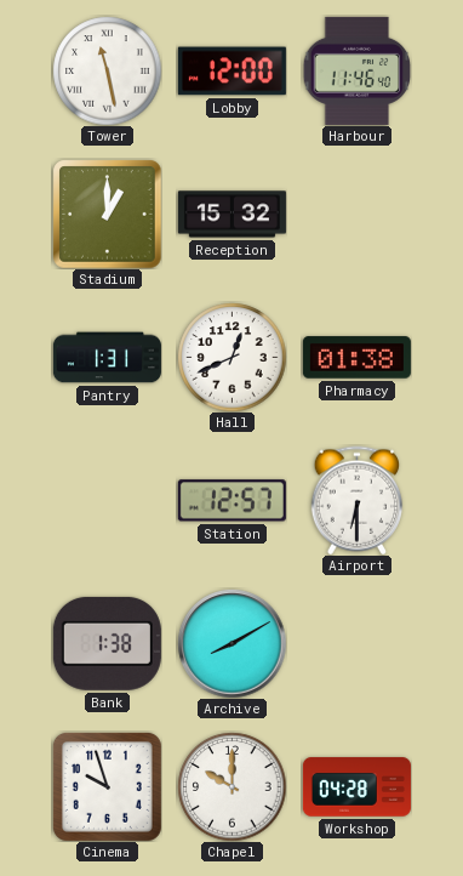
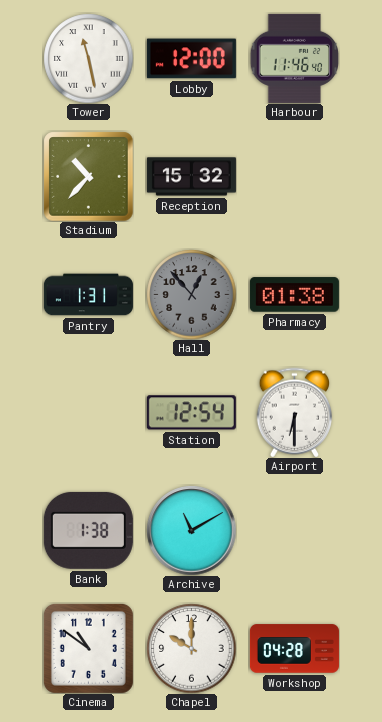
Stadium: 1:00 -> 10:37
Hall: 12:41 -> 12:53
Hall dial: white -> grey
Station: 12:57 -> 12:54
Archive: 8:10 -> 11:10
Cinema: 9:57 -> 10:51
